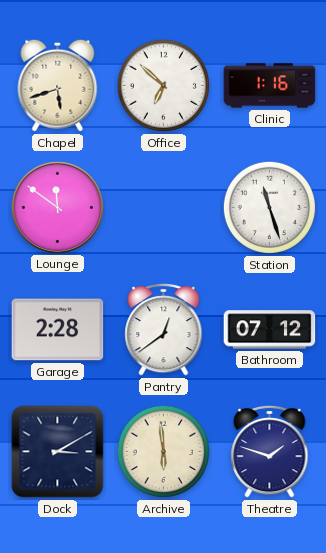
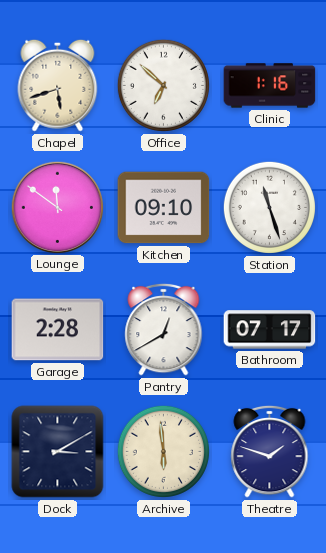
Kitchen: none -> 09:10
Pantry: 12:39 -> 12:40
Bathroom: 07:12 -> 07:17
